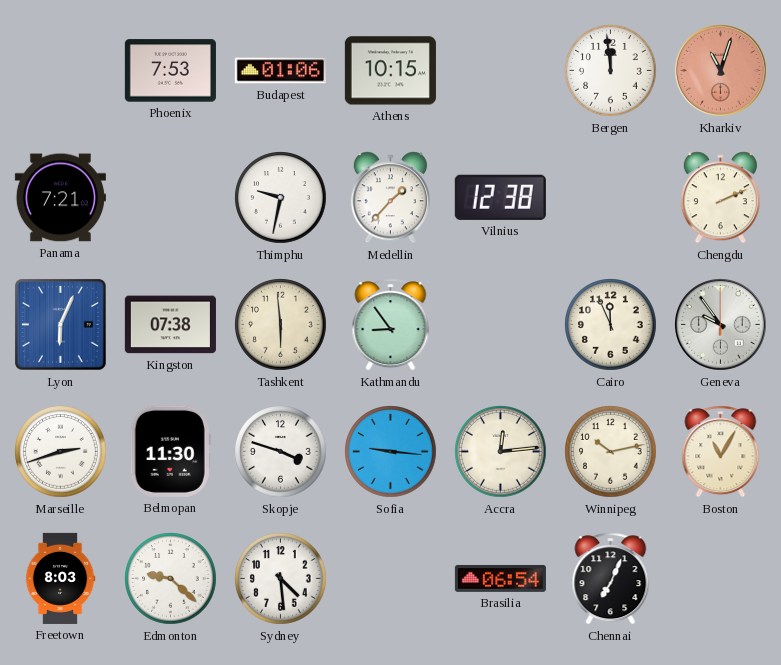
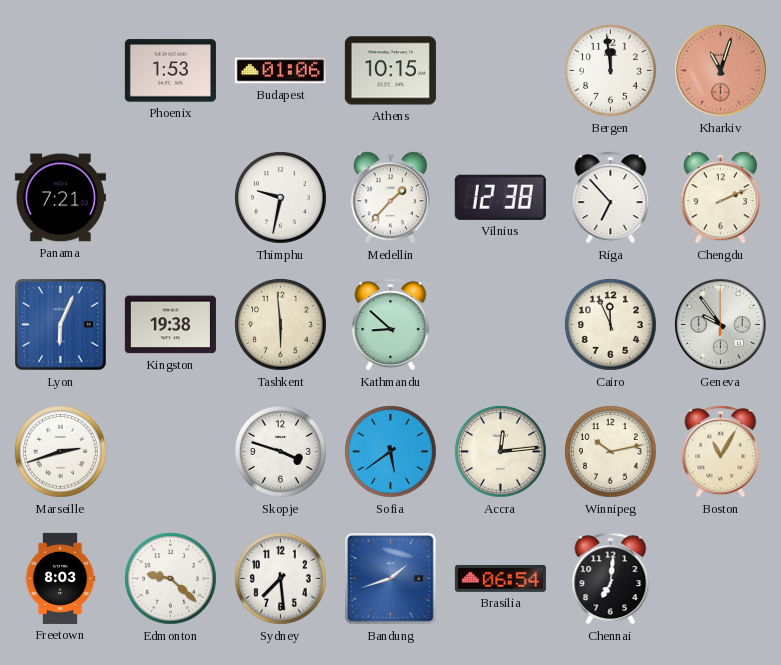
Phoenix: 7:53 -> 1:53
Riga: none -> 6:53
Kingston: 07:38 -> 19:38
Kathmandu: 8:54 -> 8:52
Belmopan: 11:30 -> none
Sofia: 9:16 -> 5:39
Sydney: 4:29 -> 7:29
Bandung: none -> 1:42
Chennai: 7:04 -> 7:01
